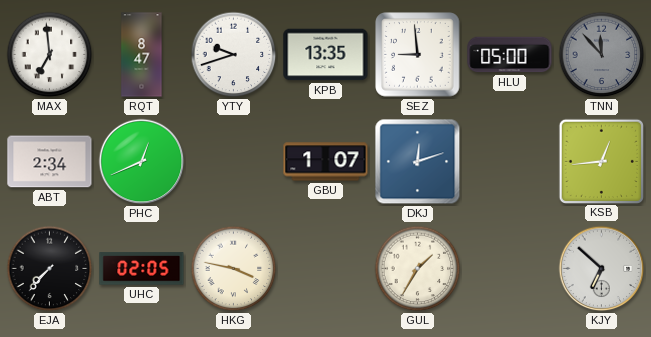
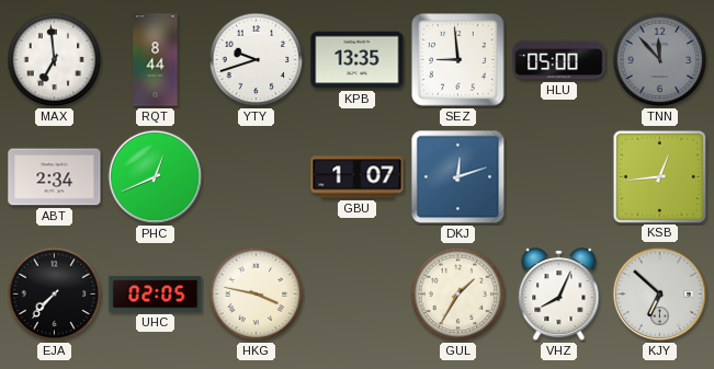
RQT: 8:47 -> 8:44
VHZ: none -> 8:04
